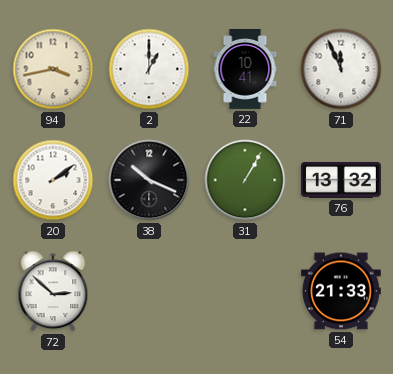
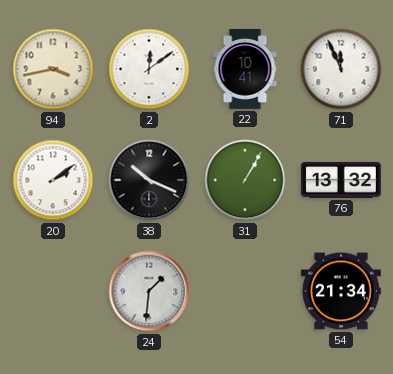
2: 1:00 -> 12:09
72: 2:52 -> none
24: none -> 1:31
54: 21:33 -> 21:34
